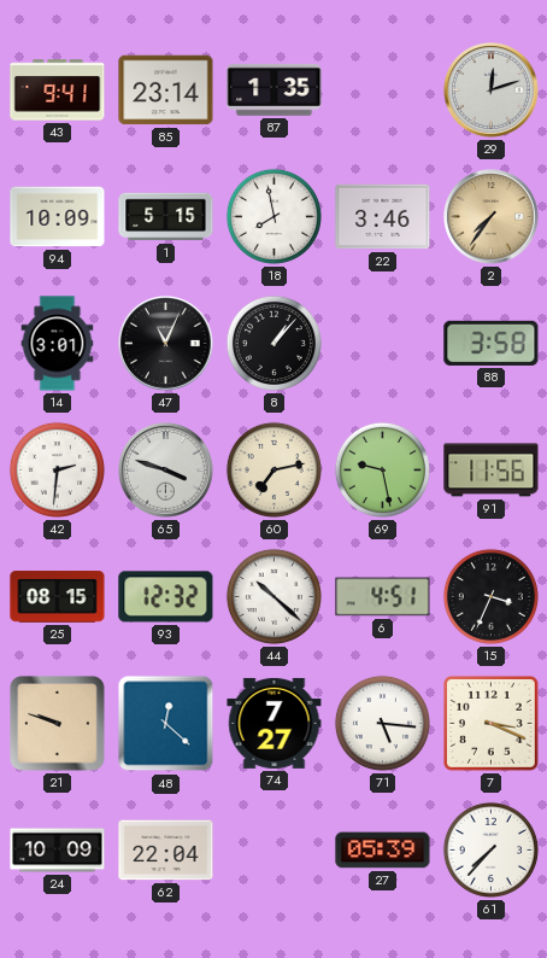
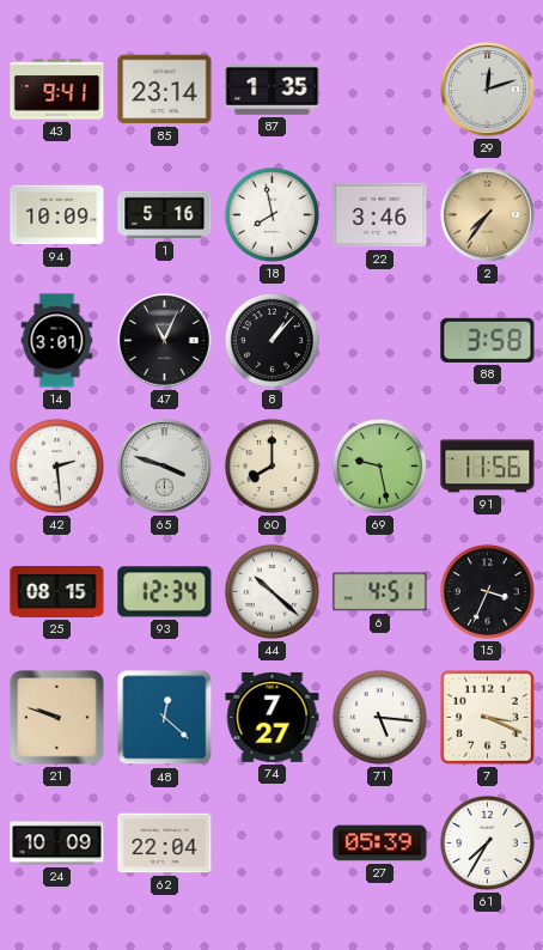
1: 5:15 -> 5:16
42: 2:31 -> 2:29
60: 7:13 -> 8:00
93: 12:32 -> 12:34
61: 7:37 -> 7:35
